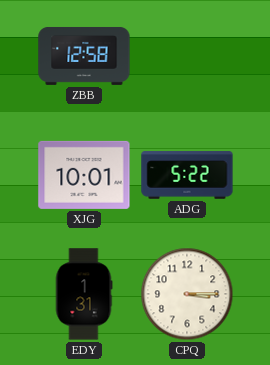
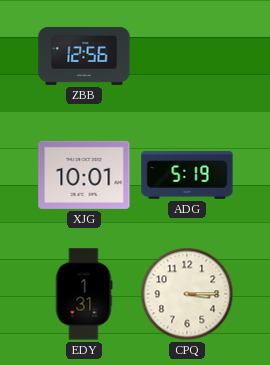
ZBB: 12:58 -> 12:56
ADG: 5:22 -> 5:19
